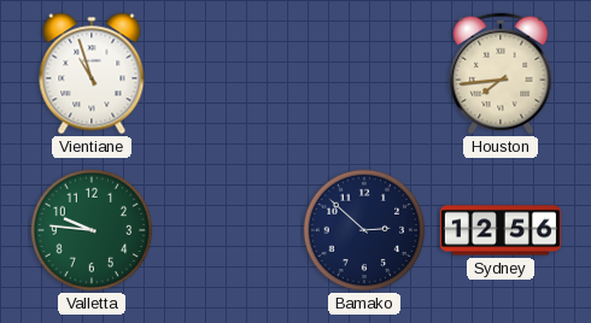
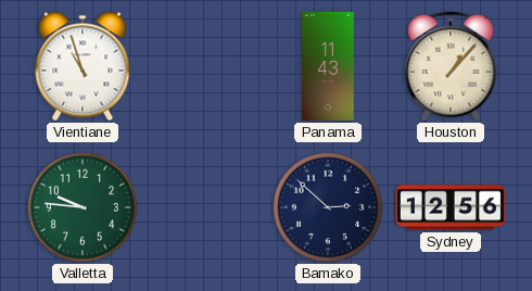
Panama: none -> 11:43
Houston: 7:44 -> 1:07
